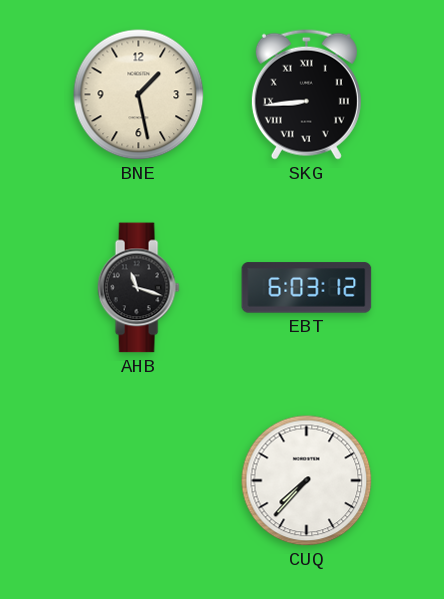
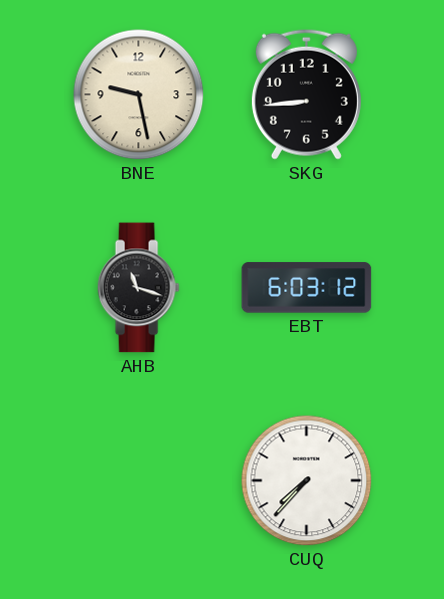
BNE: 1:28 -> 9:28
SKG numerals: Roman -> Arabic
